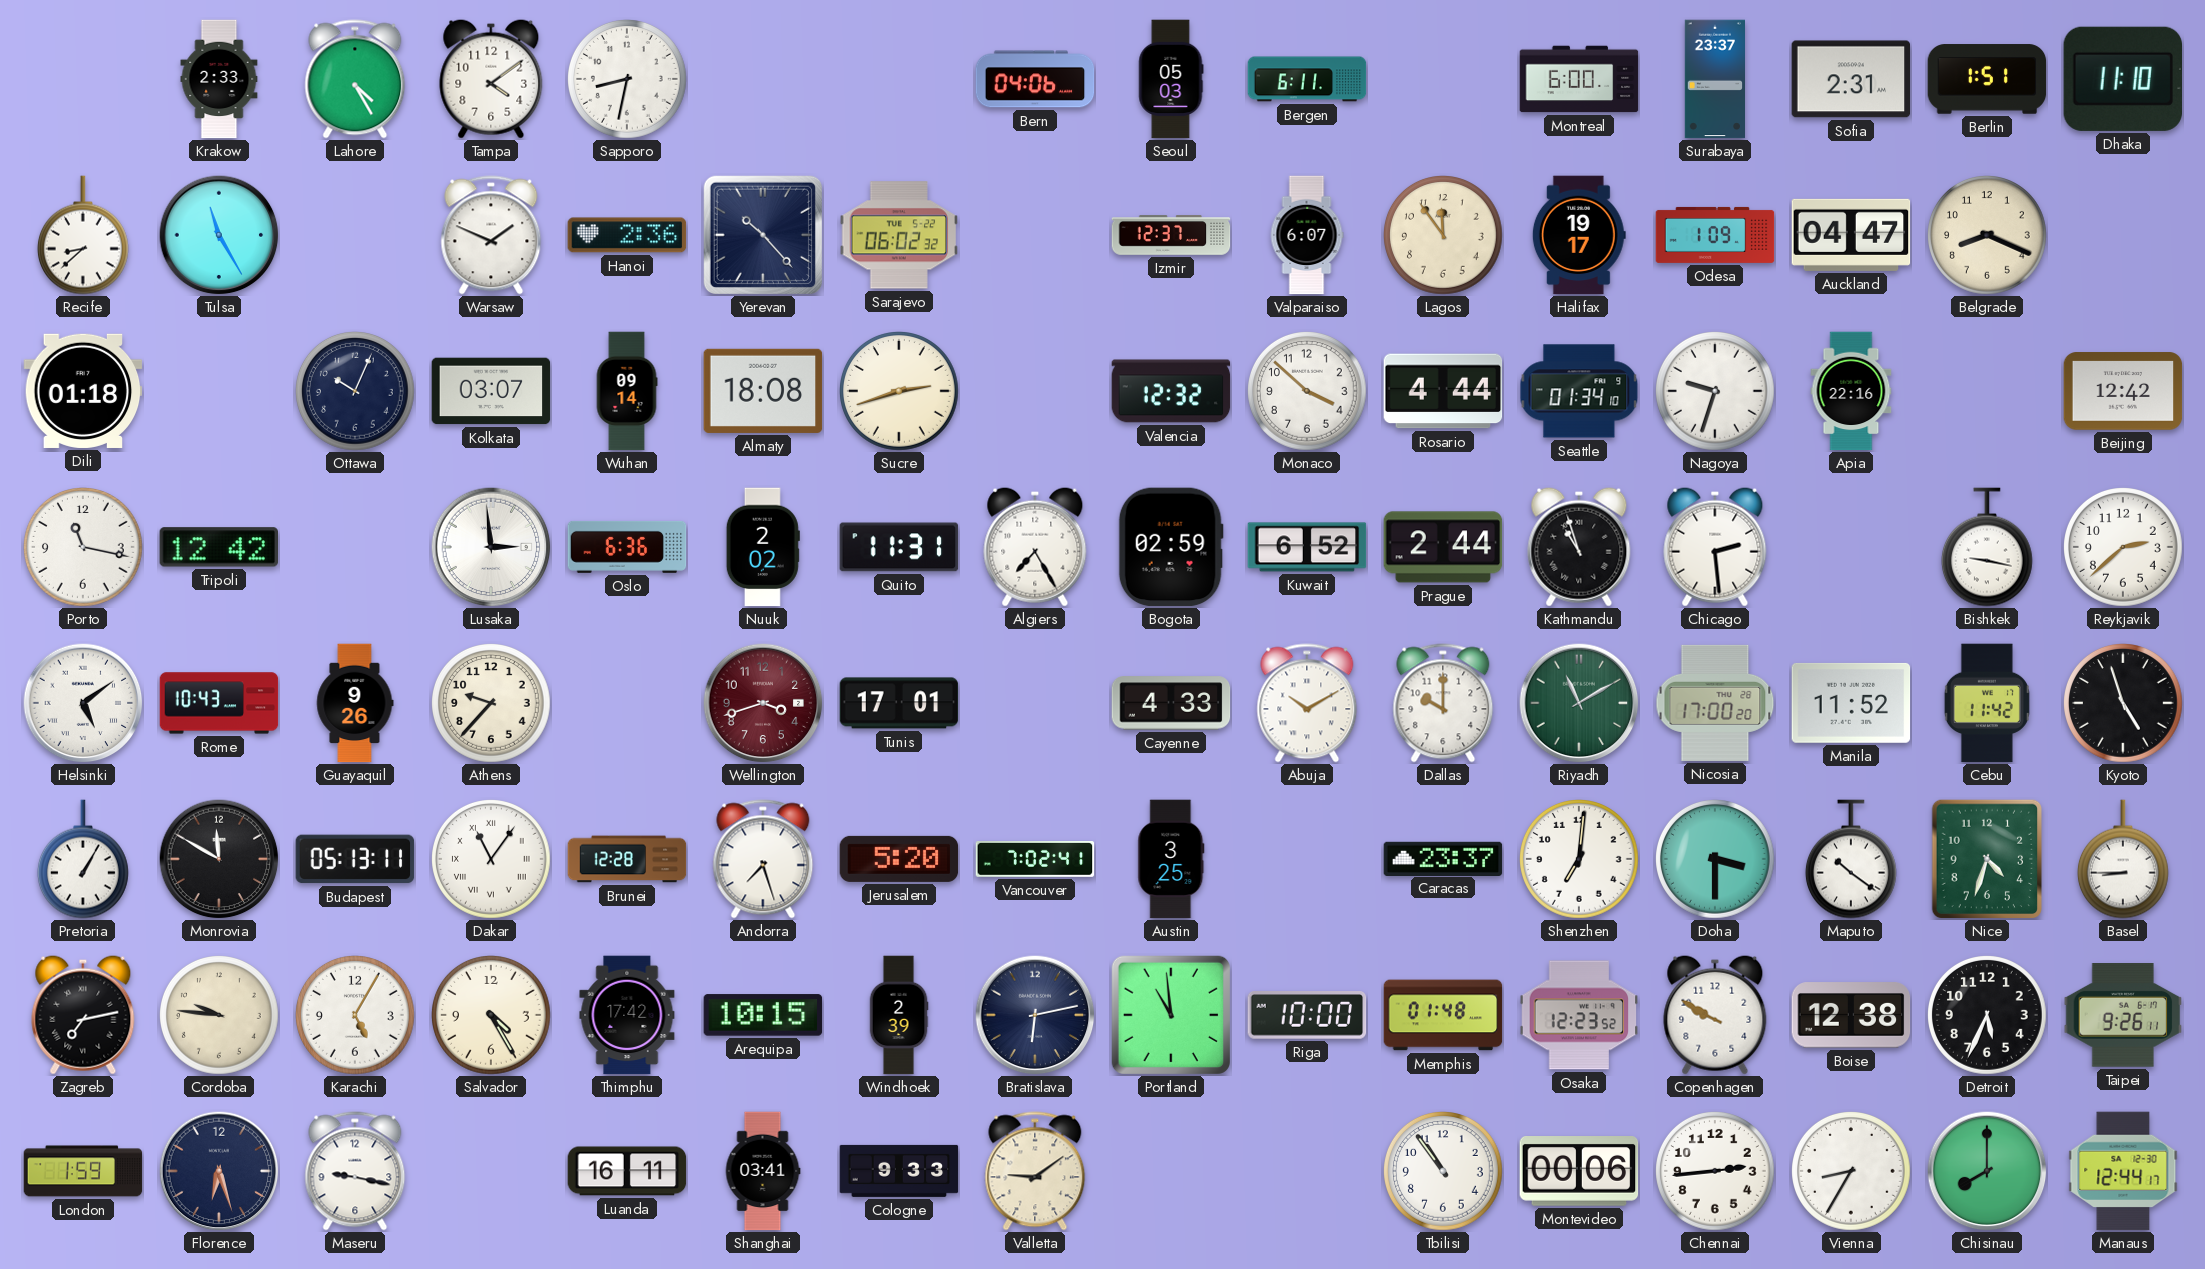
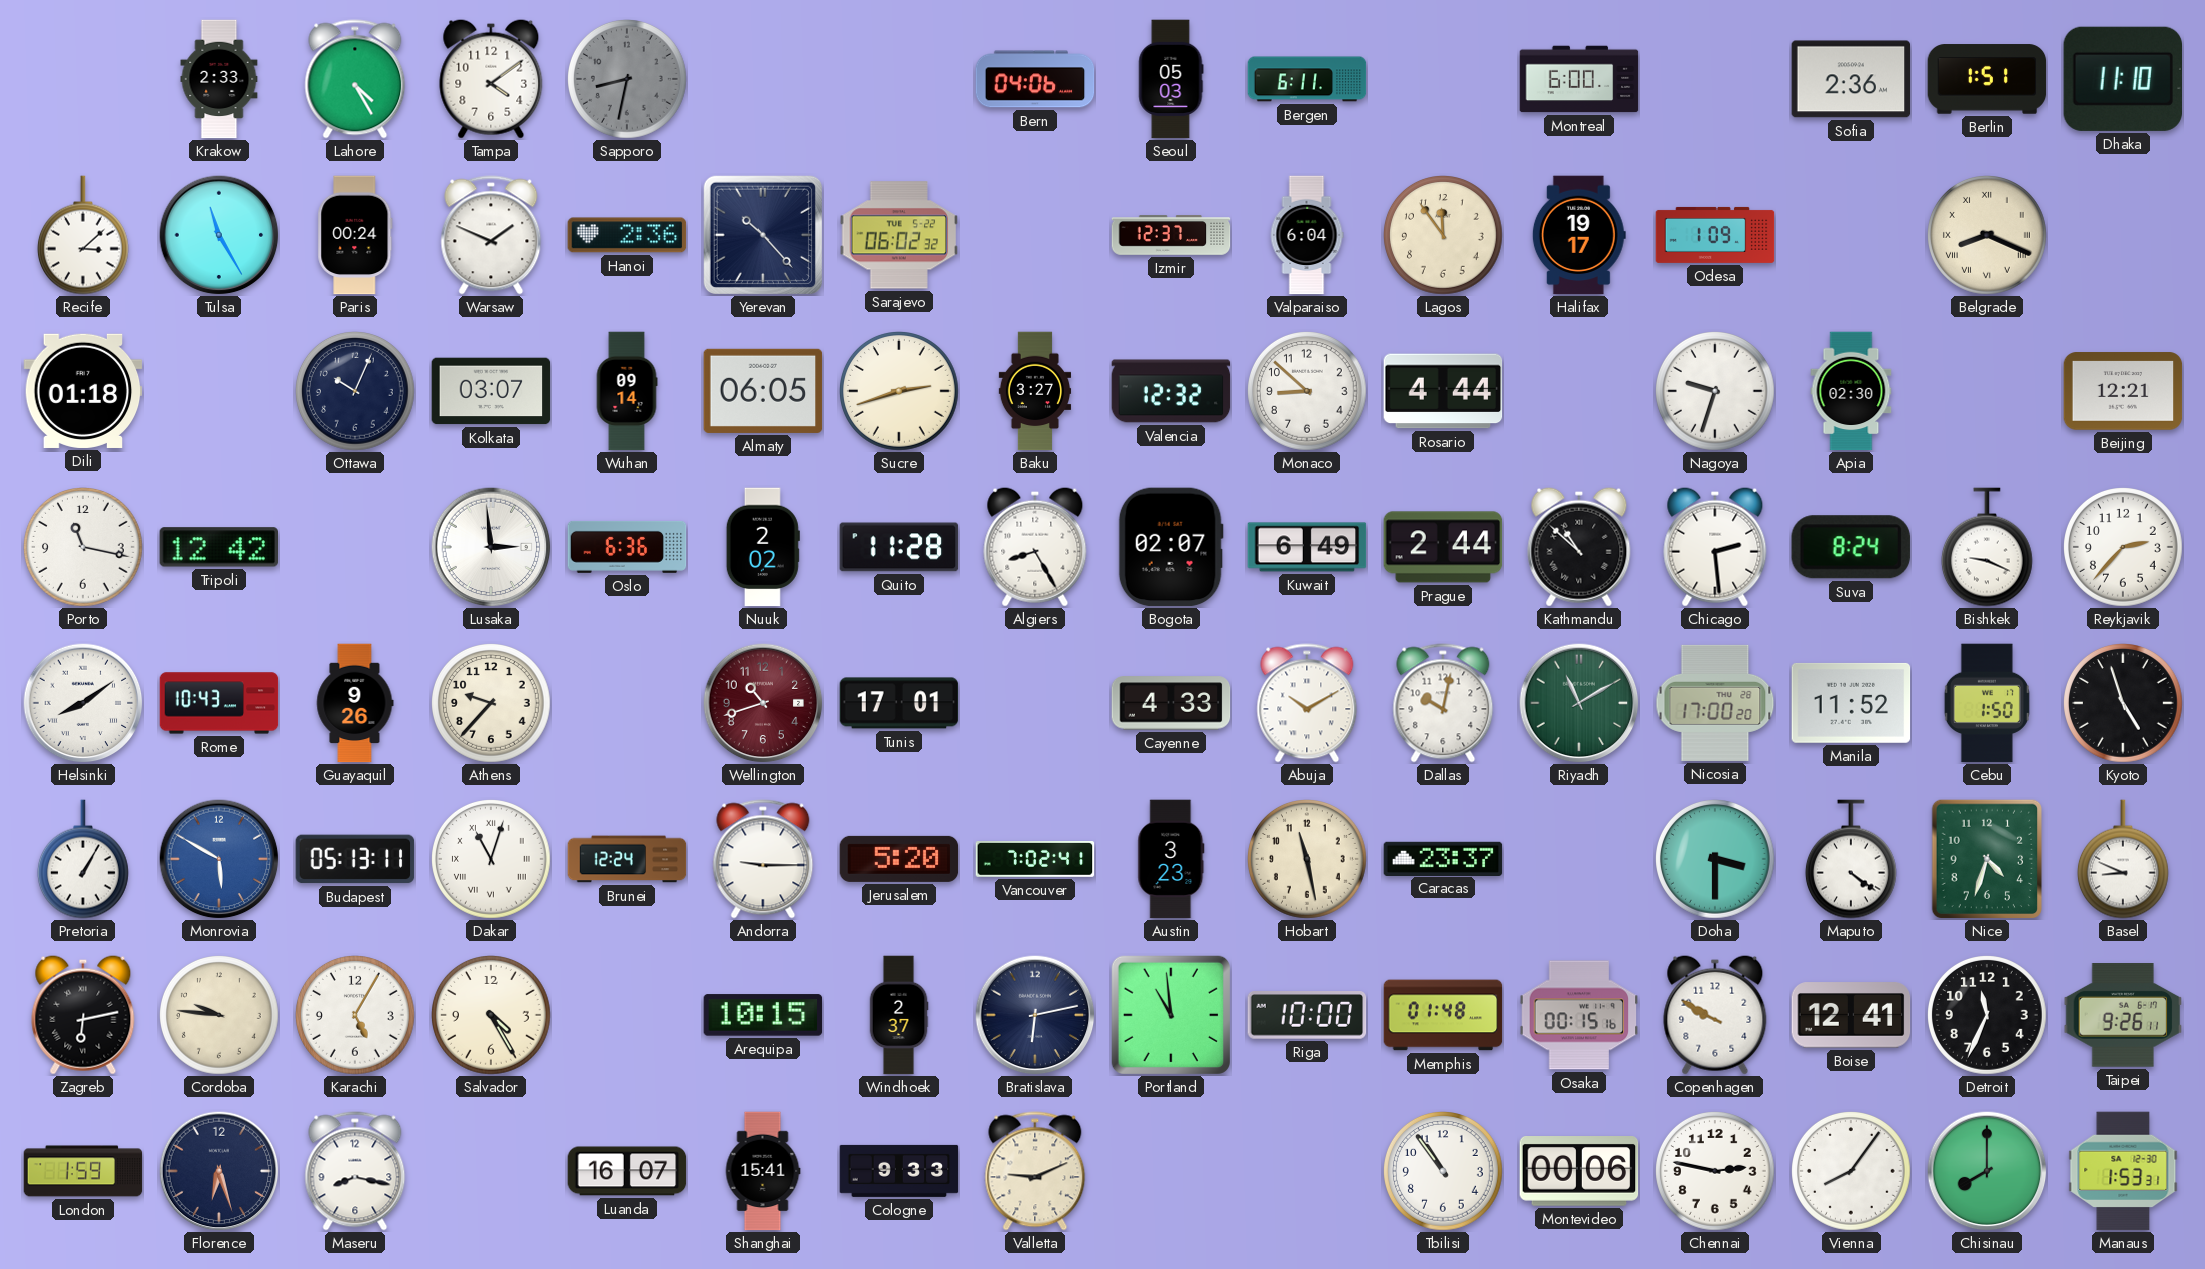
Sapporo dial: white -> grey
Surabaya: 23:37 -> none
Sofia: 2:31 -> 2:36
Recife: 8:38 -> 3:08
Paris: none -> 00:24
Valparaiso: 6:07 -> 6:04
Auckland: 04:47 -> none
Belgrade numerals: Arabic -> Roman
Almaty: 18:08 -> 06:05
Baku: none -> 3:27
Monaco: 3:52 -> 8:52
Seattle: 01:34 -> none
Apia: 22:16 -> 02:30
Beijing: 12:42 -> 12:21
Quito: 11:31 -> 11:28
Algiers: 7:25 -> 8:25
Bogota: 02:59 -> 02:07
Kuwait: 6:52 -> 6:49
Kathmandu: 10:57 -> 10:52
Suva: none -> 8:24
Bishkek: 9:17 -> 9:19
Reykjavik: 2:38 -> 2:37
Helsinki: 5:09 -> 8:09
Wellington: 3:42 -> 10:42
Dallas: 10:00 -> 10:02
Cebu: 11:42 -> 1:50
Monrovia: 11:50 -> 5:50
Monrovia dial: black -> blue
Dakar: 11:06 -> 11:03
Brunei: 12:28 -> 12:24
Andorra: 7:27 -> 9:15
Austin: 3:25 -> 3:23
Hobart: none -> 11:28
Shenzhen: 7:01 -> none
Maputo: 10:21 -> 4:21
Basel: 8:45 -> 8:49
Zagreb: 7:13 -> 6:13
Thimphu: 17:42 -> none
Windhoek: 2:39 -> 2:37
Osaka: 12:23 -> 00:15
Boise: 12:38 -> 12:41
Detroit: 5:34 -> 11:34
Maseru: 9:17 -> 8:17
Luanda: 16:11 -> 16:07
Shanghai: 03:41 -> 15:41
Valletta: 9:09 -> 9:11
Chennai: 2:44 -> 2:47
Vienna: 8:35 -> 8:06
Manaus: 12:44 -> 1:53
